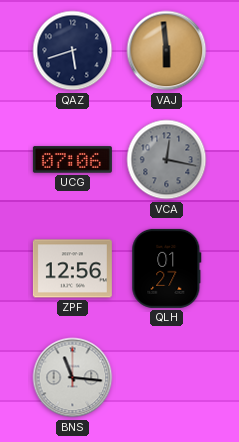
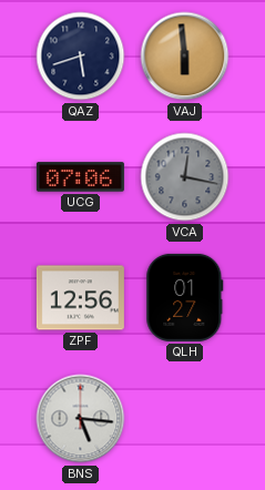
BNS: 11:16 -> 5:16
